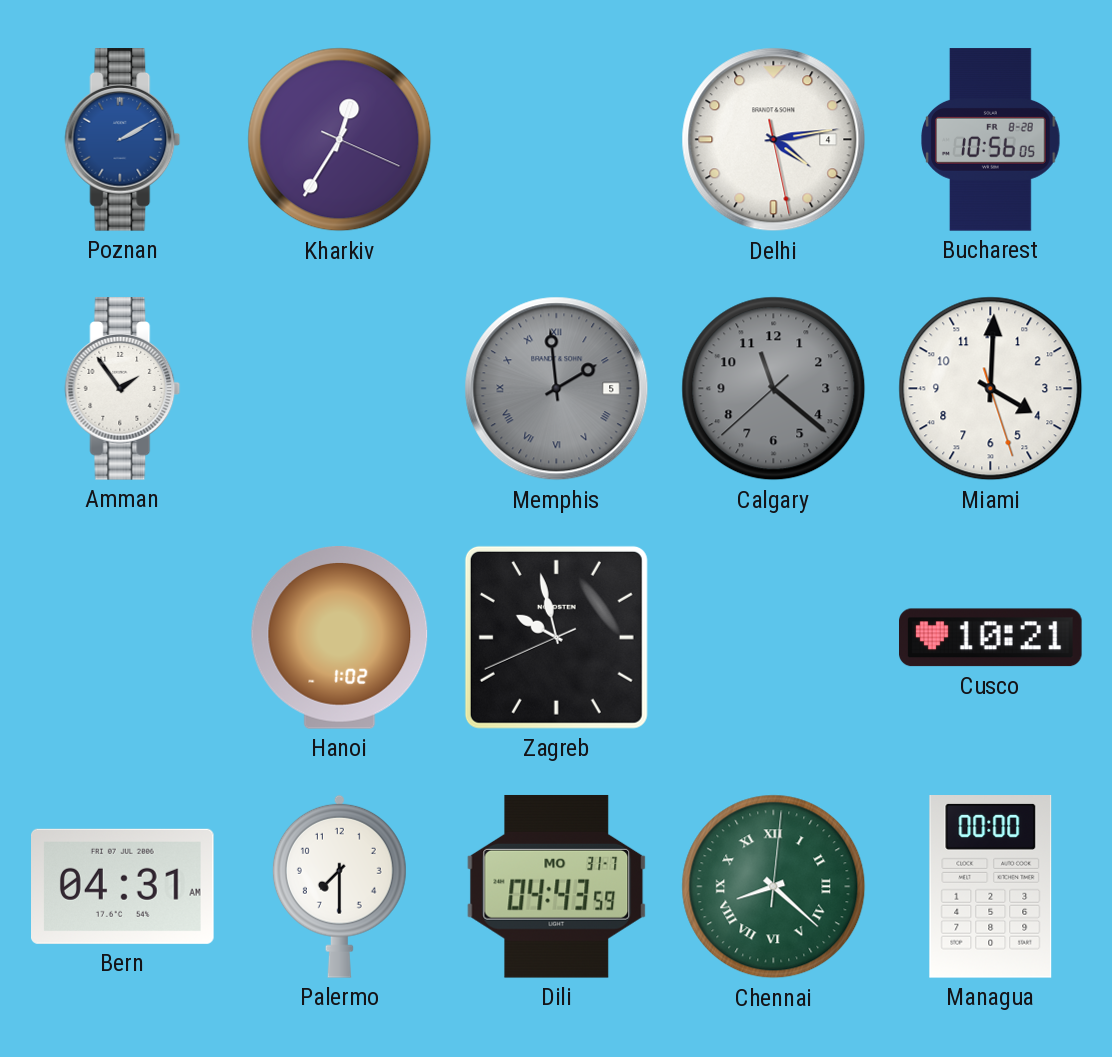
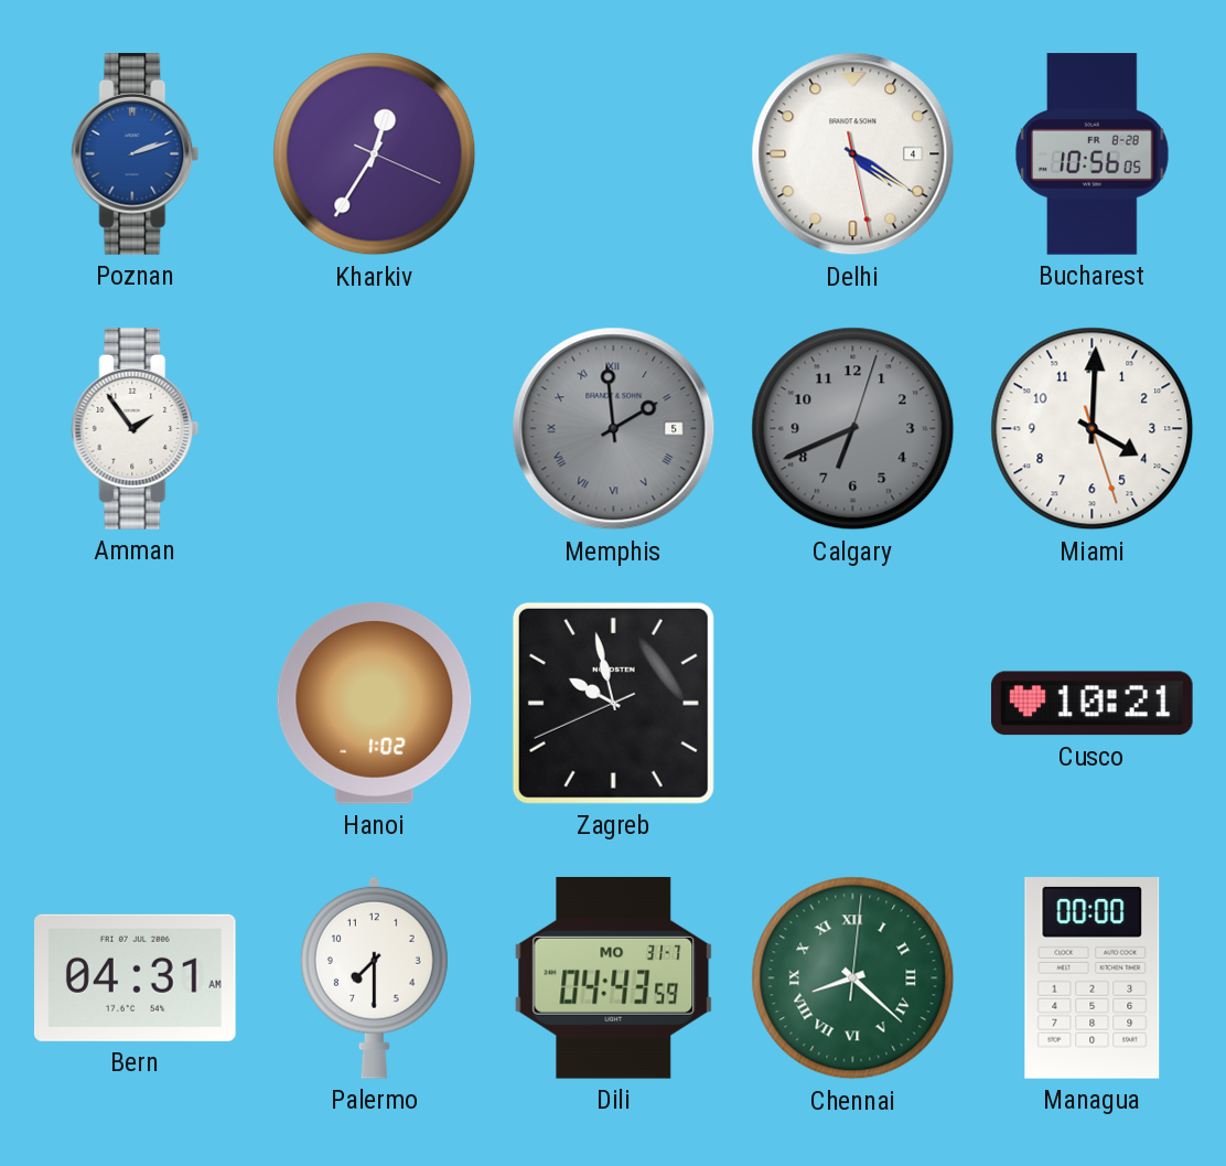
Poznan: 2:10 -> 2:12
Delhi: 4:13 -> 4:20
Calgary: 11:21 -> 6:41
